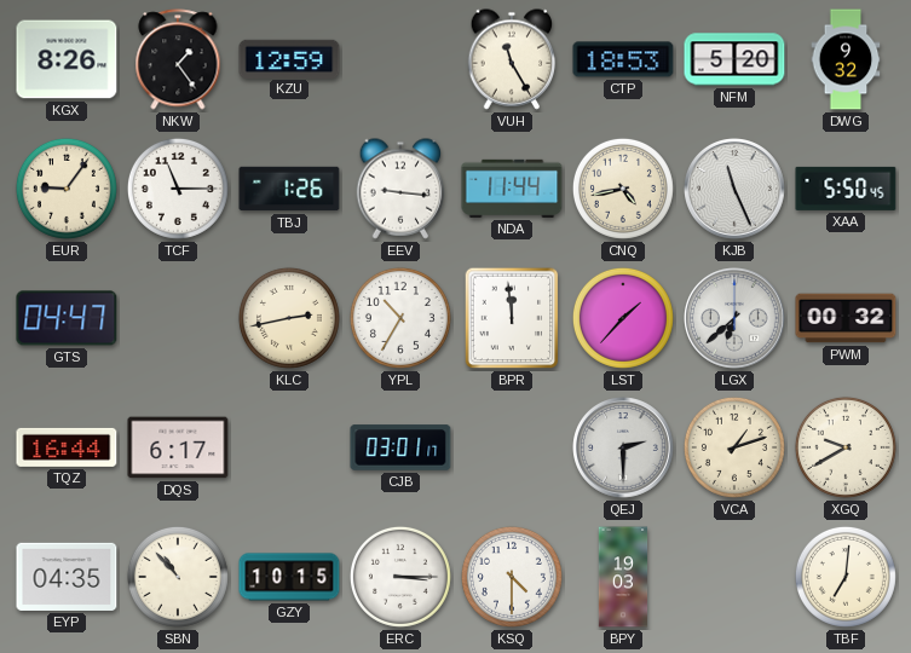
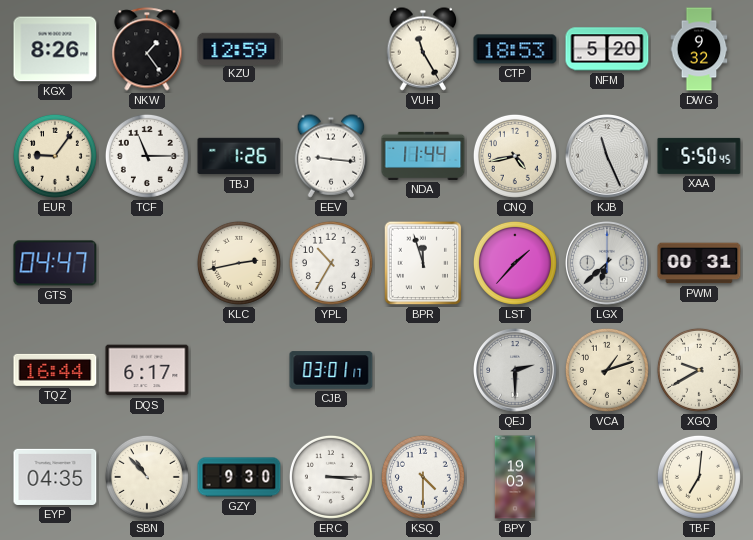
BPR: 11:59 -> 11:57
PWM: 00:32 -> 00:31
GZY: 10:15 -> 9:30
